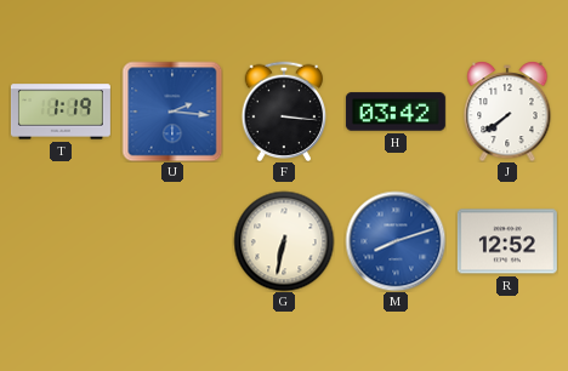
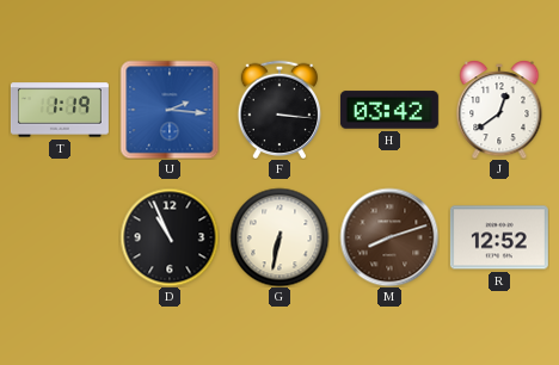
J: 7:39 -> 12:39
D: none -> 10:56
M dial: blue -> brown
